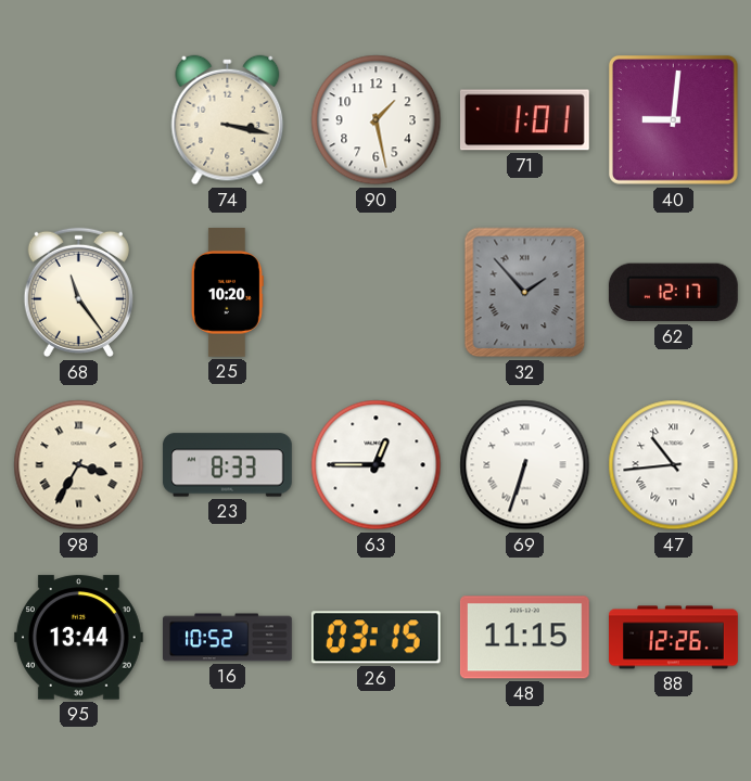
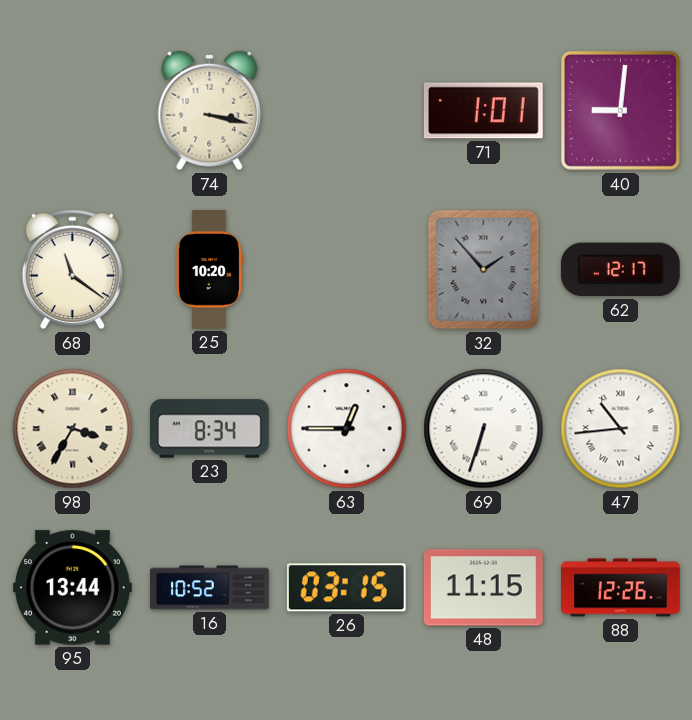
90: 1:28 -> none
68: 11:24 -> 11:21
23: 8:33 -> 8:34
